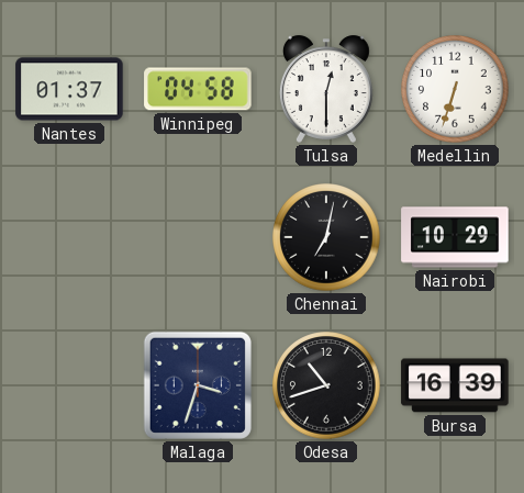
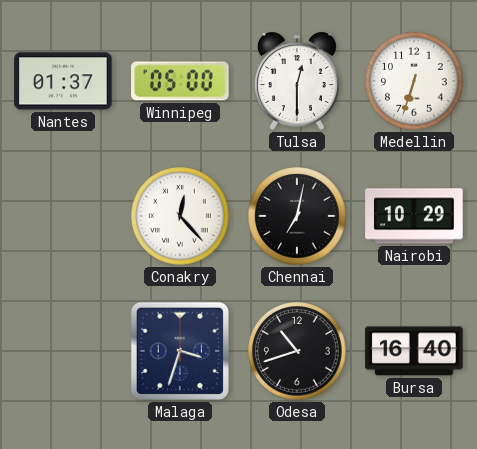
Winnipeg: 04:58 -> 05:00
Conakry: none -> 12:23
Bursa: 16:39 -> 16:40
